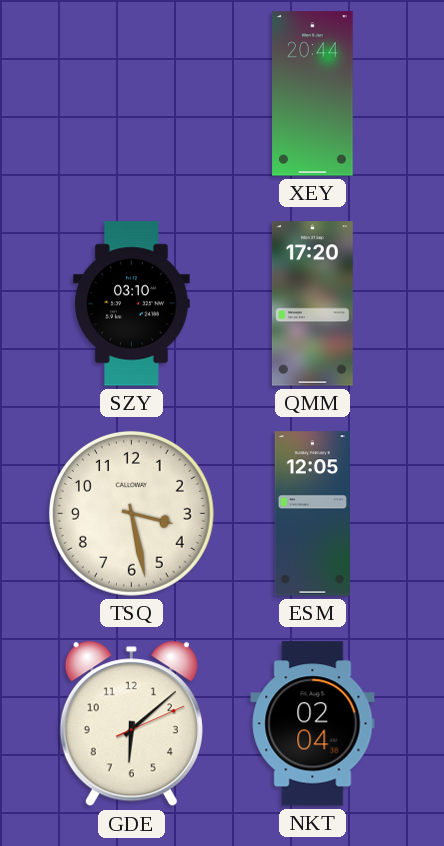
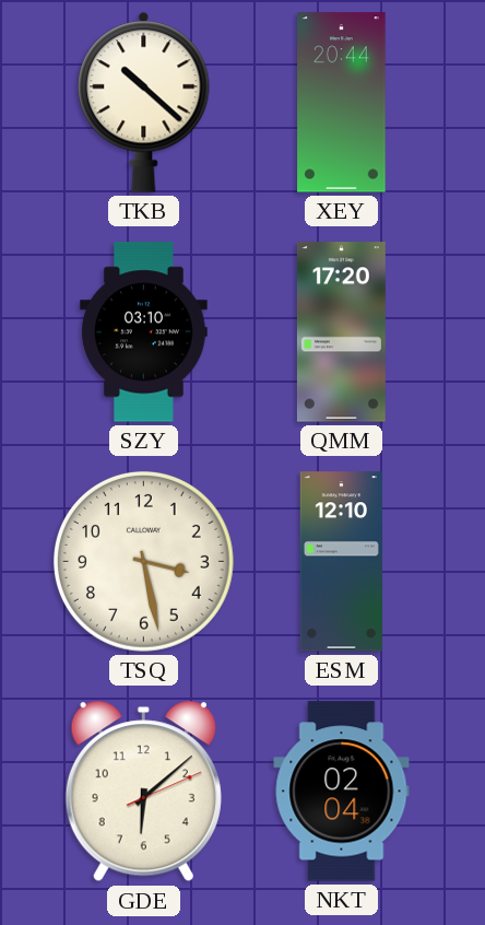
TKB: none -> 10:22
ESM: 12:05 -> 12:10
